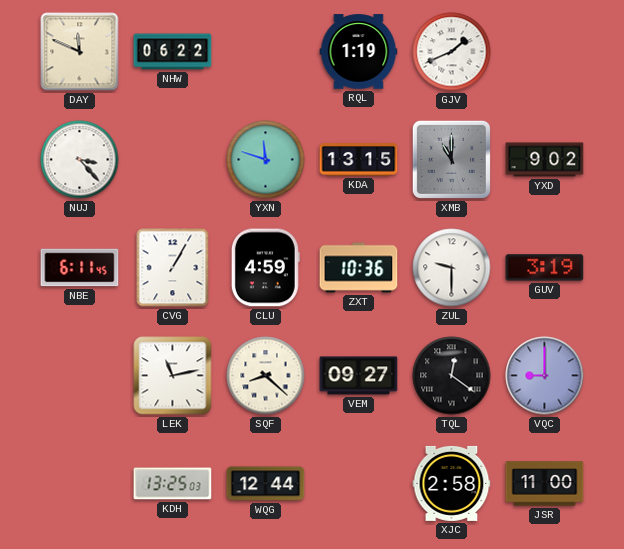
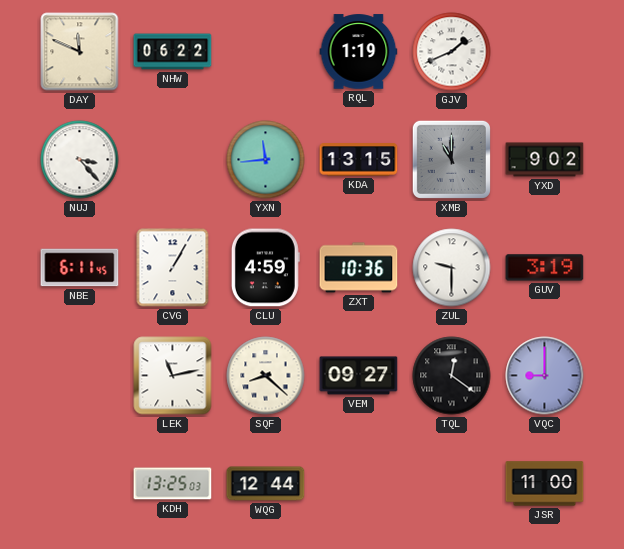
YXN: 11:48 -> 11:44
XJC: 2:58 -> none
